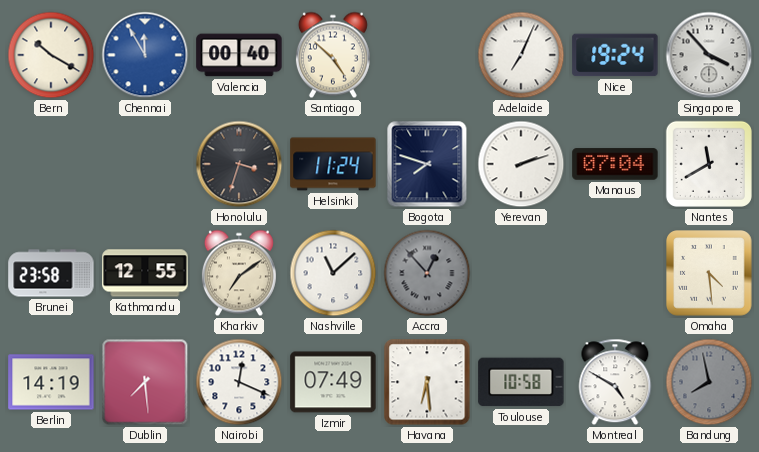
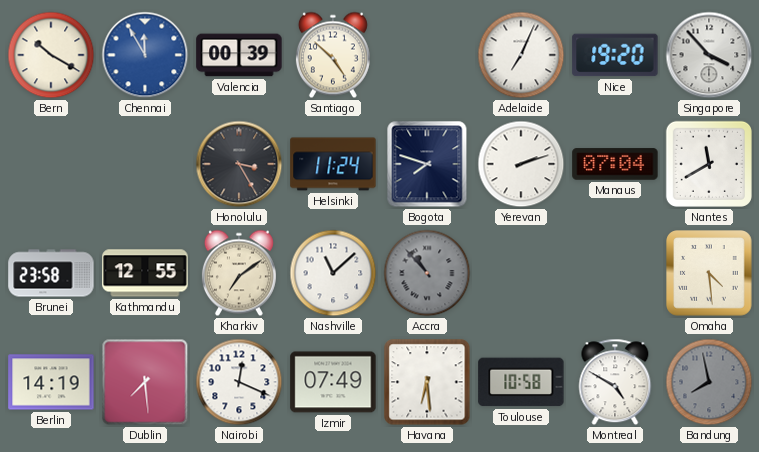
Valencia: 00:40 -> 00:39
Nice: 19:24 -> 19:20
Honolulu: 3:33 -> 3:25
Accra: 12:53 -> 10:53
